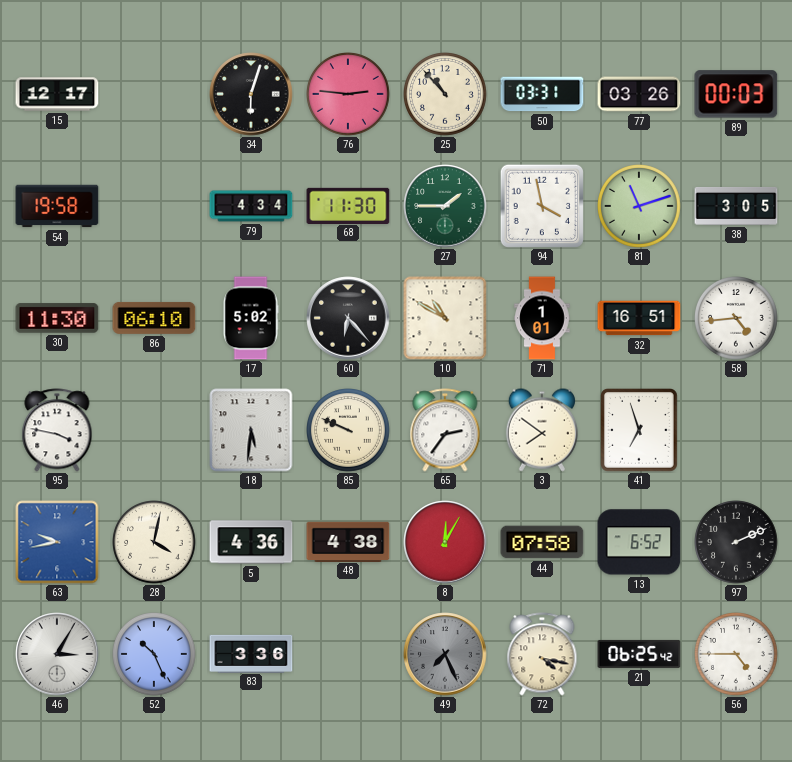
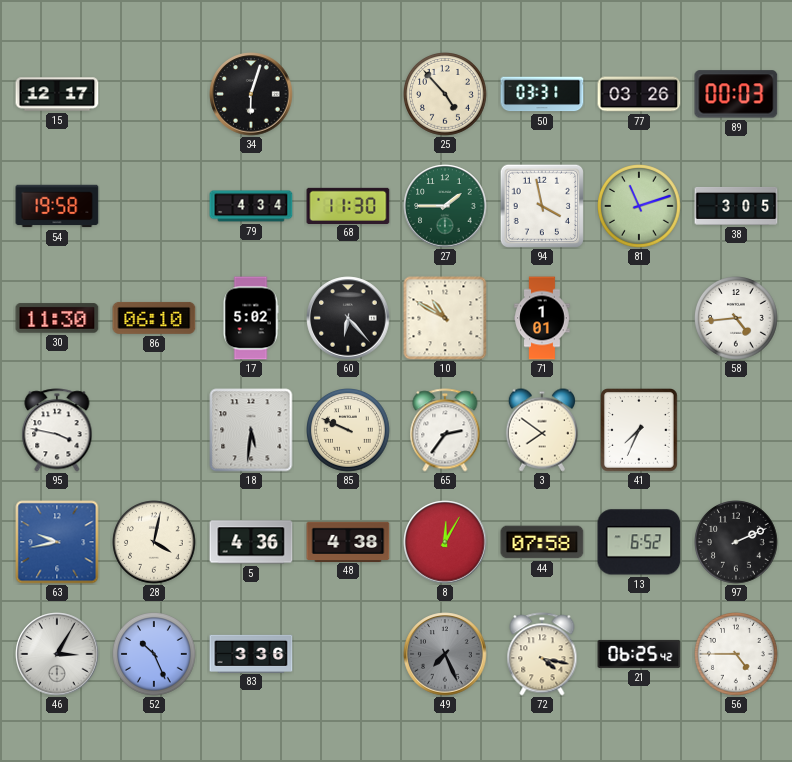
76: 2:46 -> none
25: 10:53 -> 4:53
32: 16:51 -> none
41: 6:57 -> 7:34
